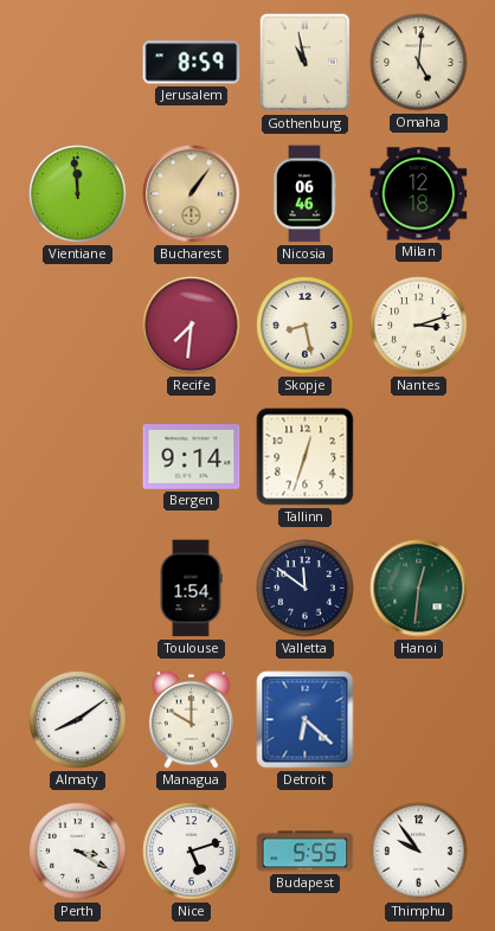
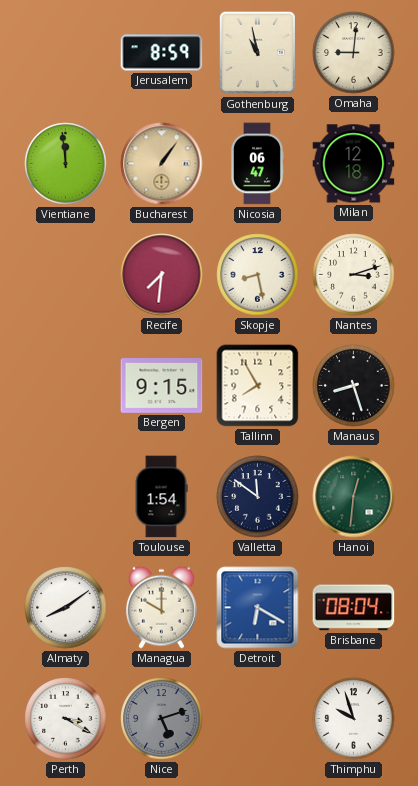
Omaha: 5:01 -> 9:01
Nicosia: 06:46 -> 06:47
Bergen: 9:14 -> 9:15
Tallinn: 12:33 -> 7:55
Manaus: none -> 8:27
Detroit: 6:22 -> 6:20
Brisbane: none -> 08:04
Nice dial: white -> grey
Budapest: 5:55 -> none
Thimphu: 9:54 -> 9:57
